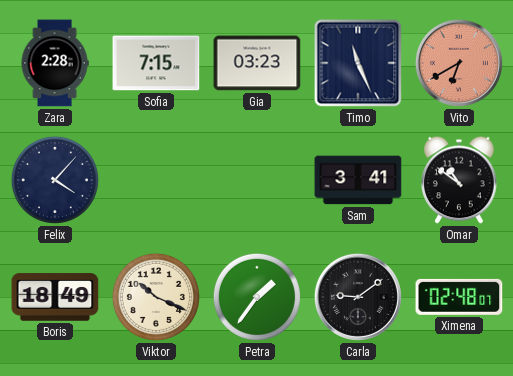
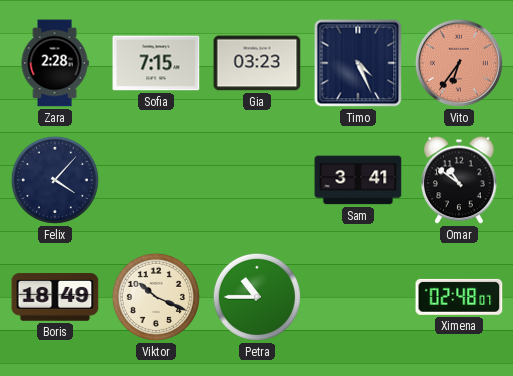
Timo: 11:26 -> 4:26
Vito: 6:40 -> 6:36
Petra: 1:36 -> 10:45
Carla: 9:09 -> none
